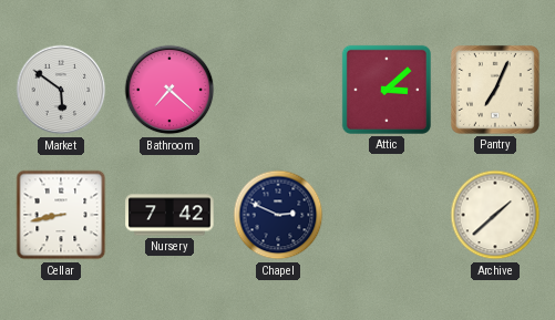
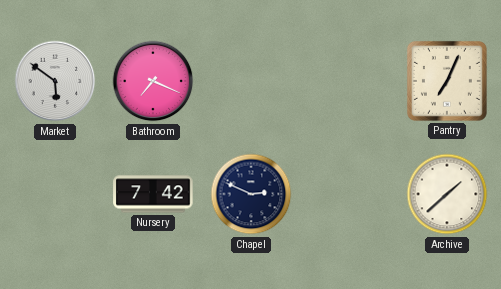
Bathroom: 7:22 -> 7:19
Attic: 3:08 -> none
Cellar: 8:43 -> none
